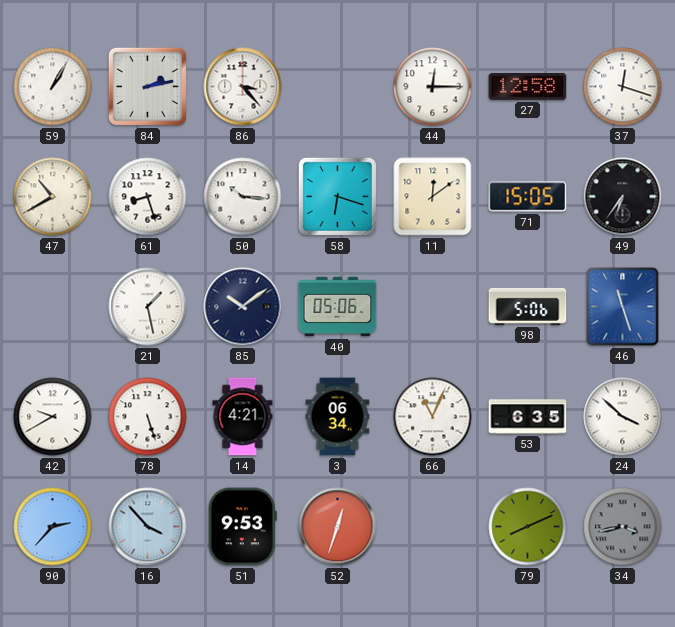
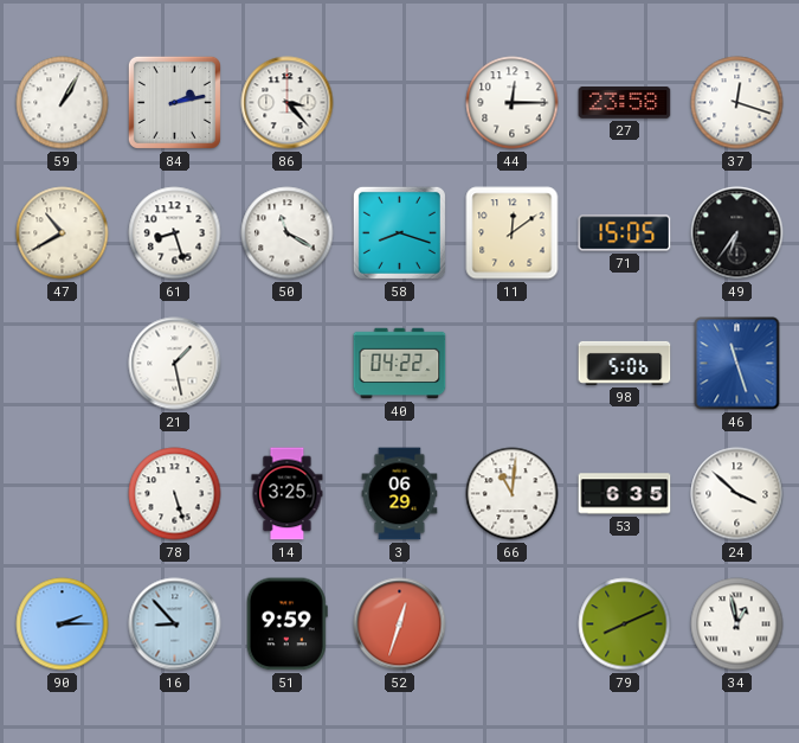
27: 12:58 -> 23:58
50: 10:16 -> 11:20
58: 6:18 -> 8:18
85: 10:09 -> none
40: 05:06 -> 04:22
42: 9:40 -> none
14: 4:21 -> 3:25
3: 06:34 -> 06:29
66: 11:04 -> 11:01
90: 2:37 -> 2:15
16: 3:53 -> 8:53
51: 9:53 -> 9:59
34: 3:43 -> 12:58
34 dial: grey -> white
